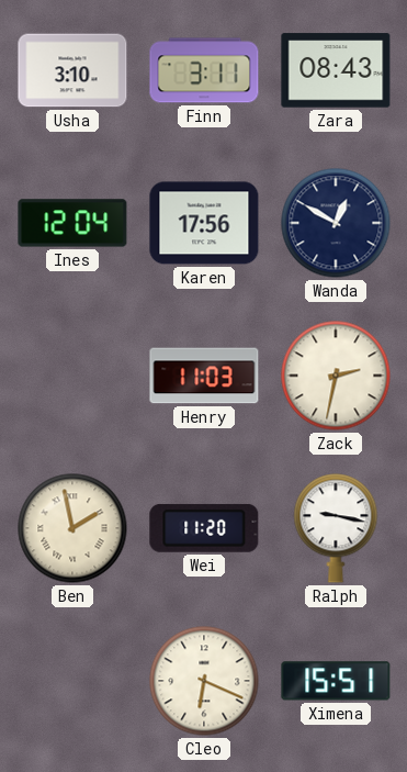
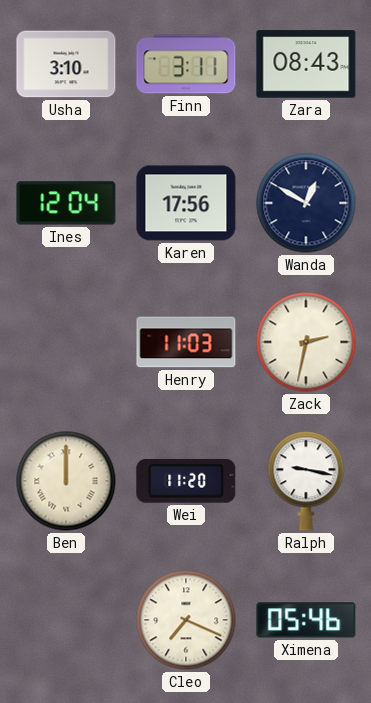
Ben: 1:58 -> 12:00
Cleo: 6:19 -> 7:19
Ximena: 15:51 -> 05:46
